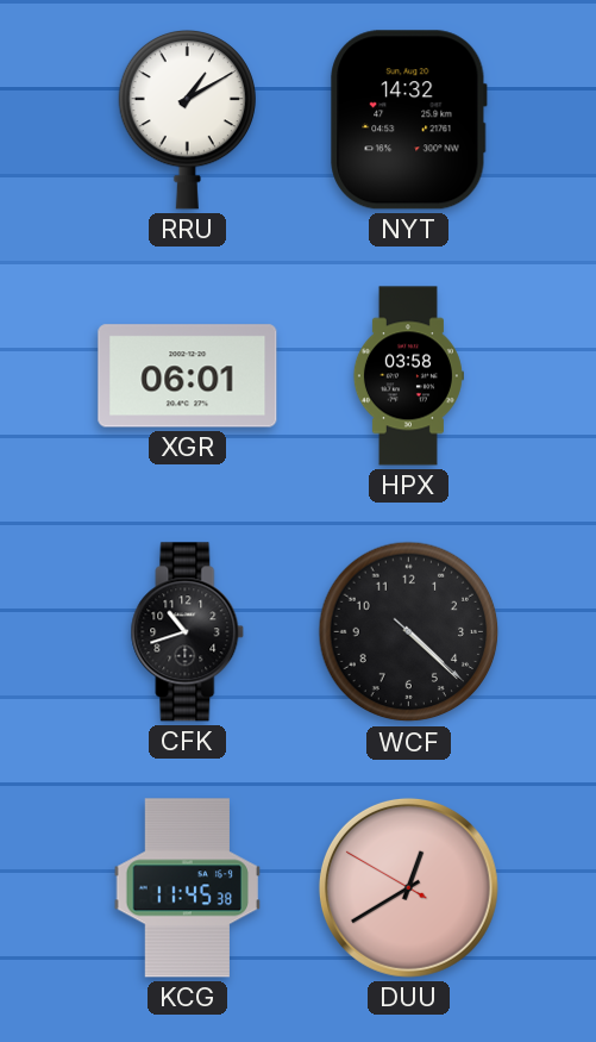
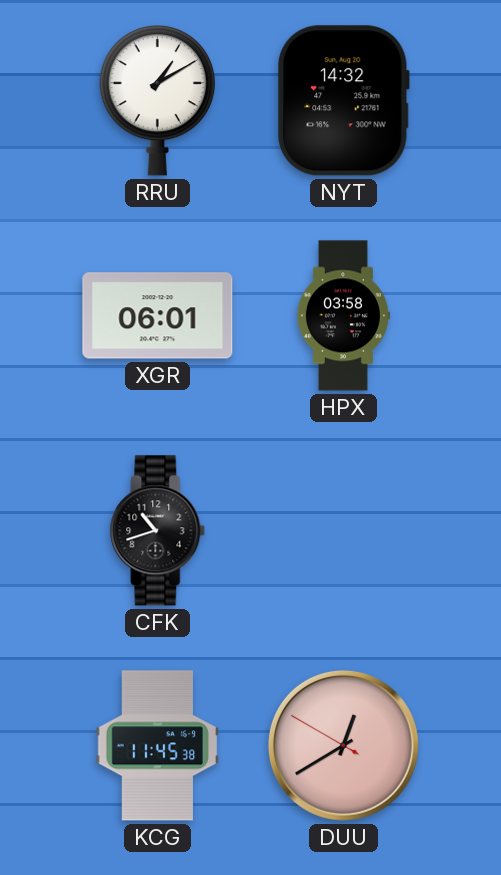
WCF: 4:22 -> none
